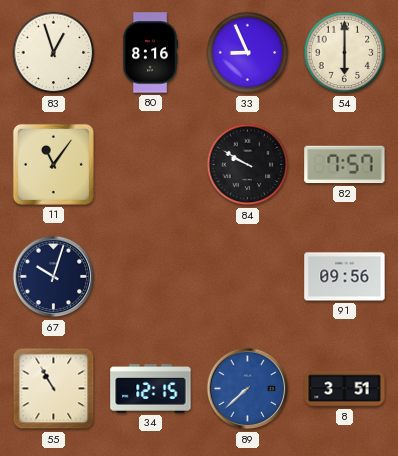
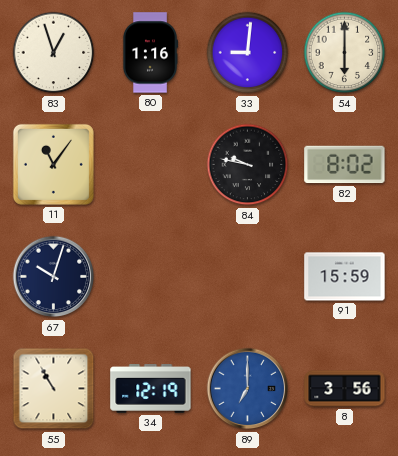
80: 8:16 -> 1:16
33: 8:56 -> 9:01
84: 9:50 -> 9:47
82: 7:57 -> 8:02
91: 09:56 -> 15:59
34: 12:15 -> 12:19
89: 7:38 -> 7:00
8: 3:51 -> 3:56
